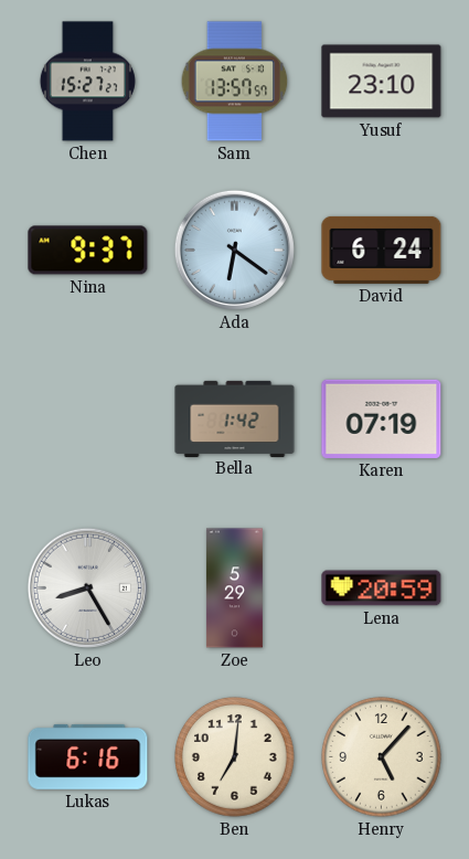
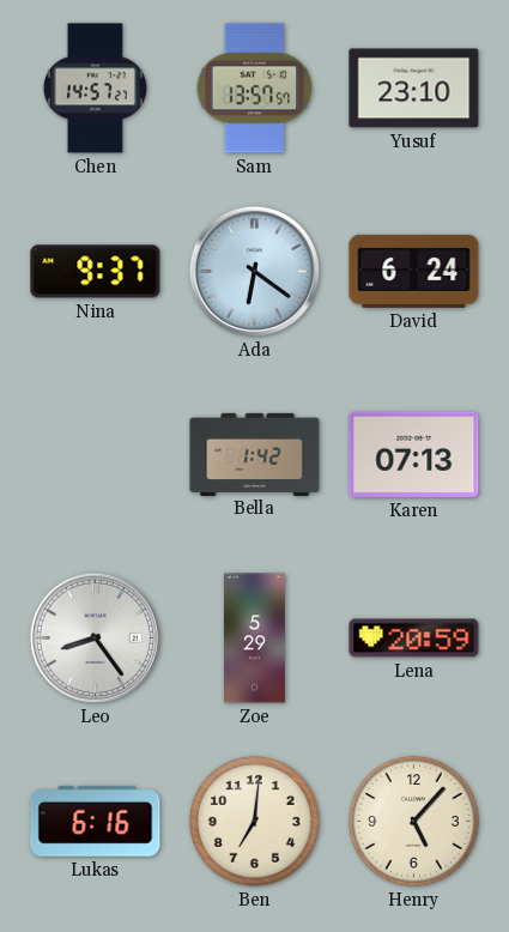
Chen: 15:27 -> 14:57
Karen: 07:19 -> 07:13
Leo: 8:25 -> 8:24
